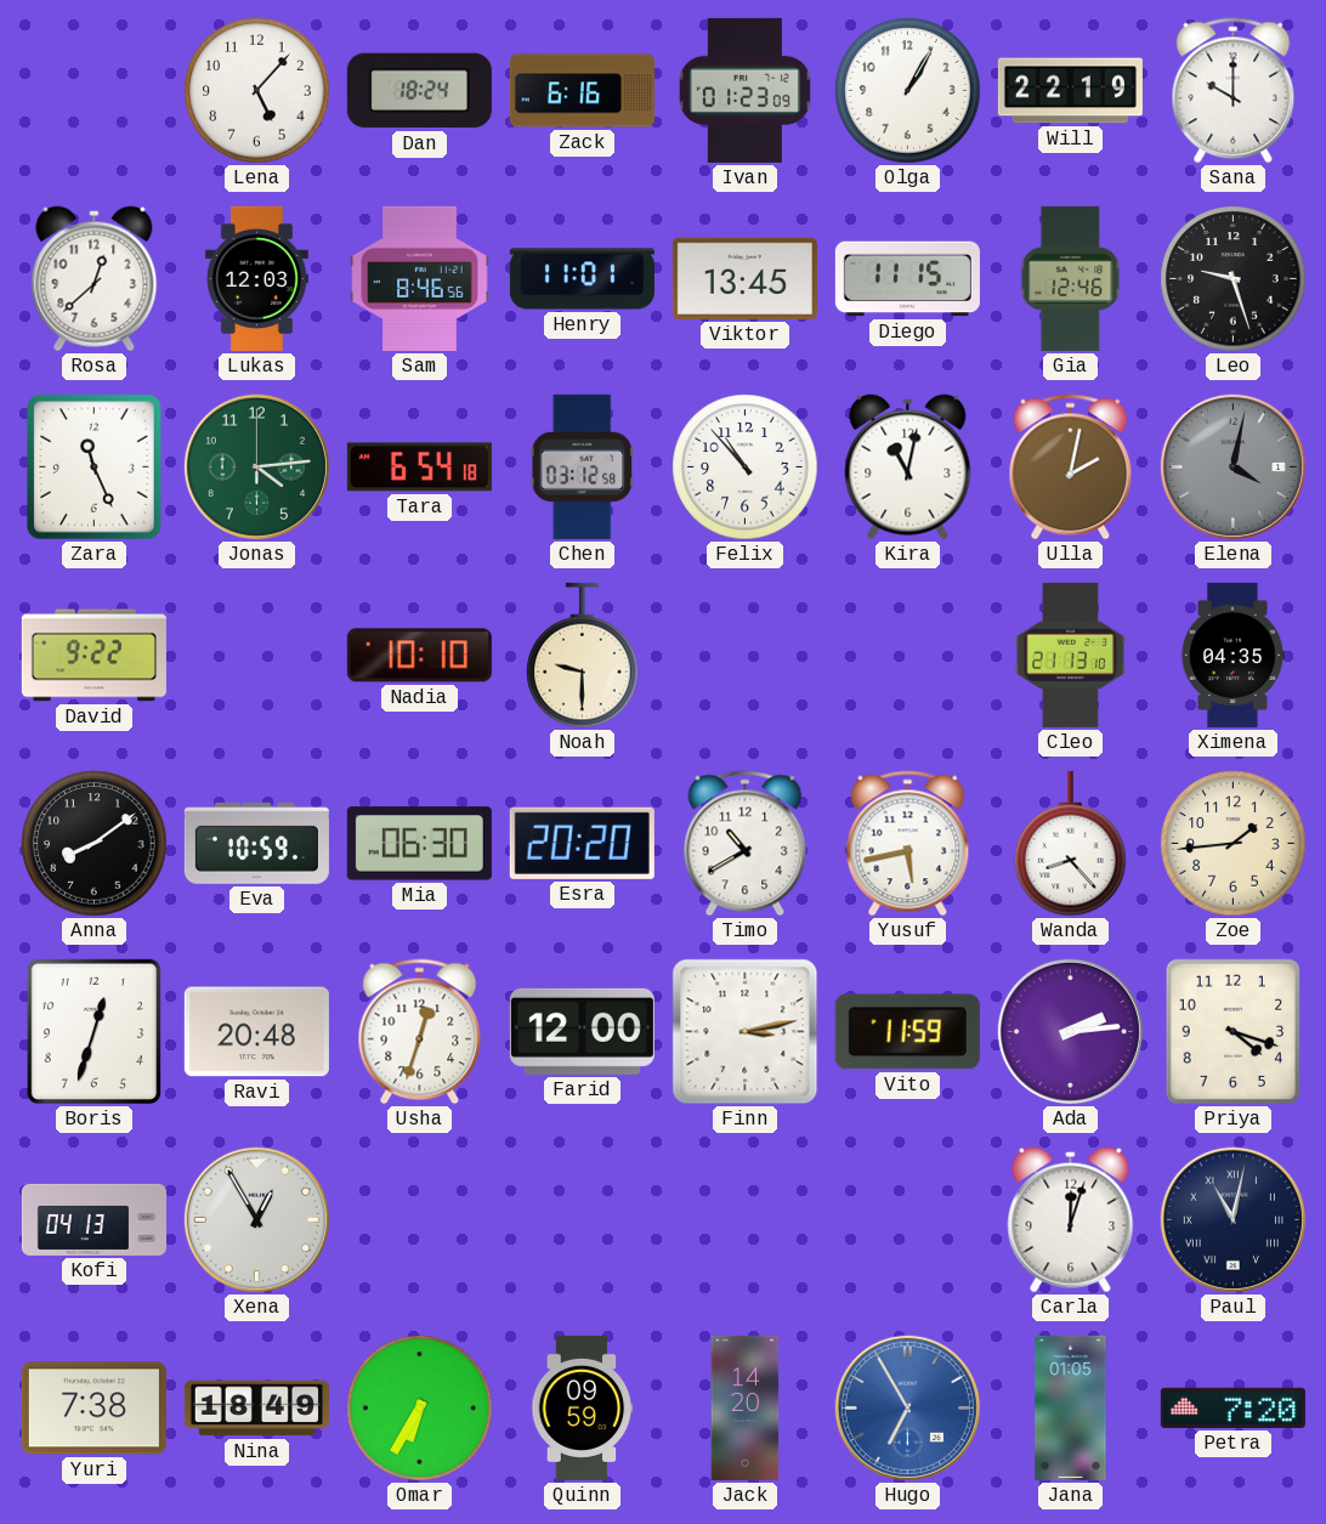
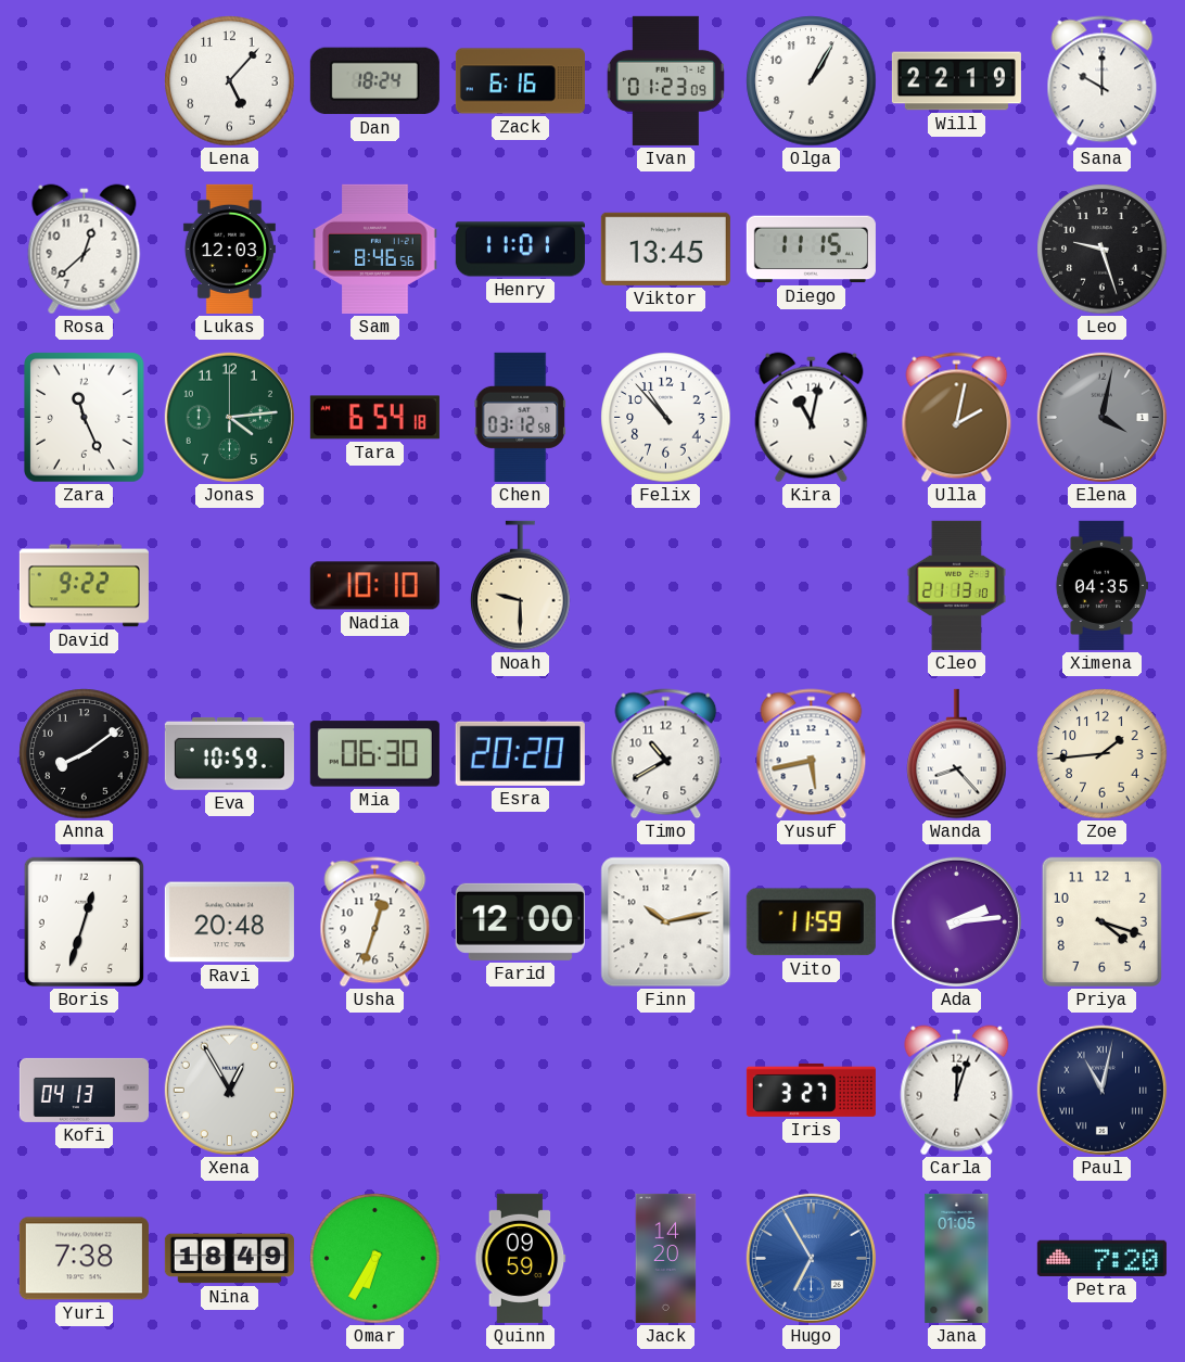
Gia: 12:46 -> none
Finn: 3:13 -> 10:13
Iris: none -> 3:27
